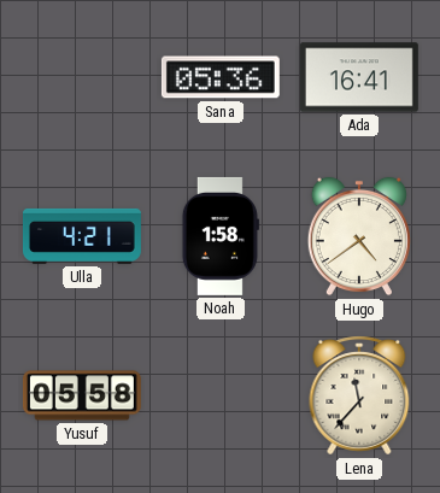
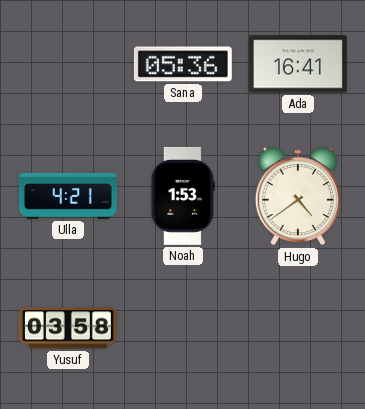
Noah: 1:58 -> 1:53
Yusuf: 05:58 -> 03:58
Lena: 11:37 -> none
